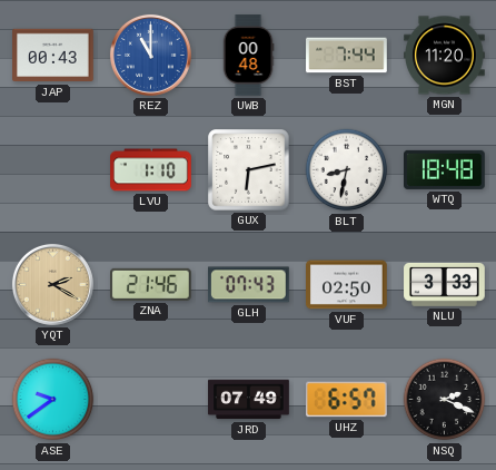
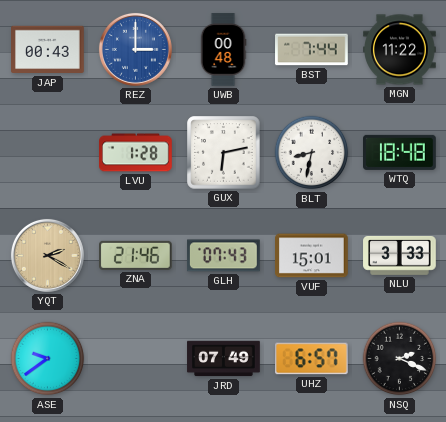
REZ: 11:00 -> 3:00
MGN: 11:20 -> 11:22
LVU: 1:10 -> 1:28
VUF: 02:50 -> 15:01
